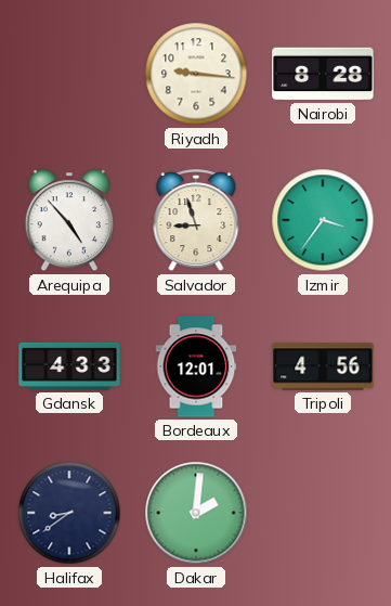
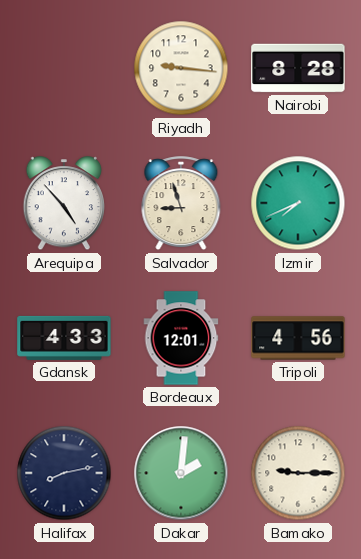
Izmir: 3:36 -> 7:41
Halifax: 8:39 -> 8:13
Bamako: none -> 9:15
